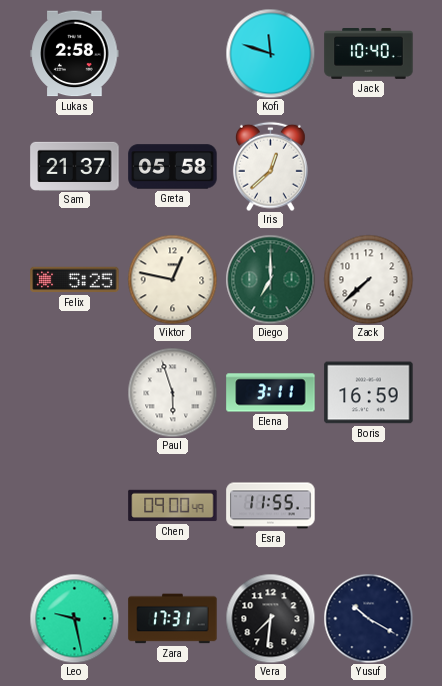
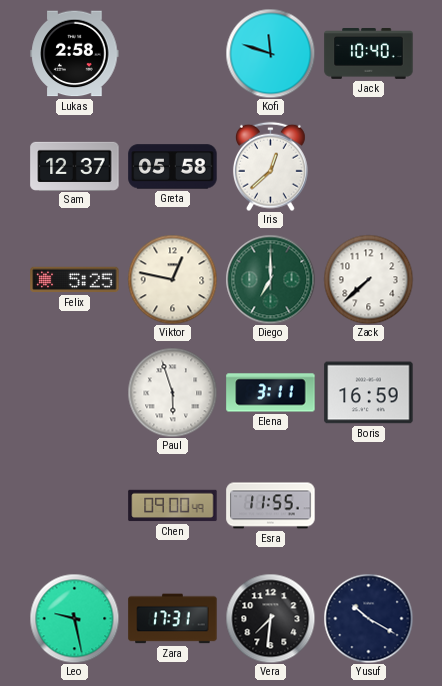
Sam: 21:37 -> 12:37
